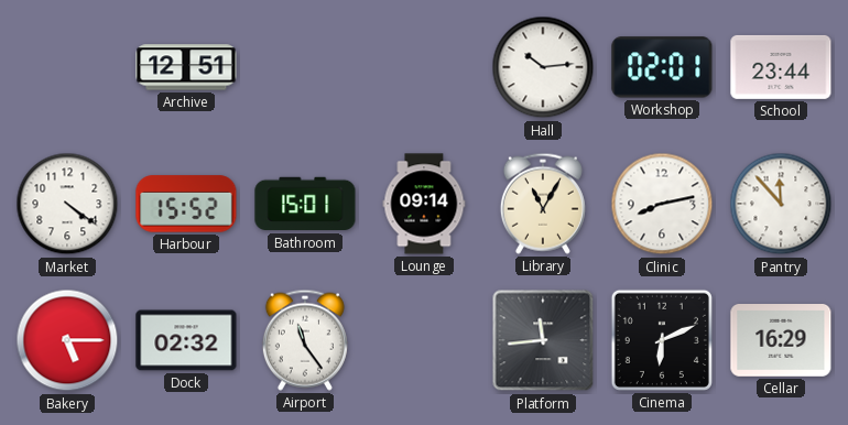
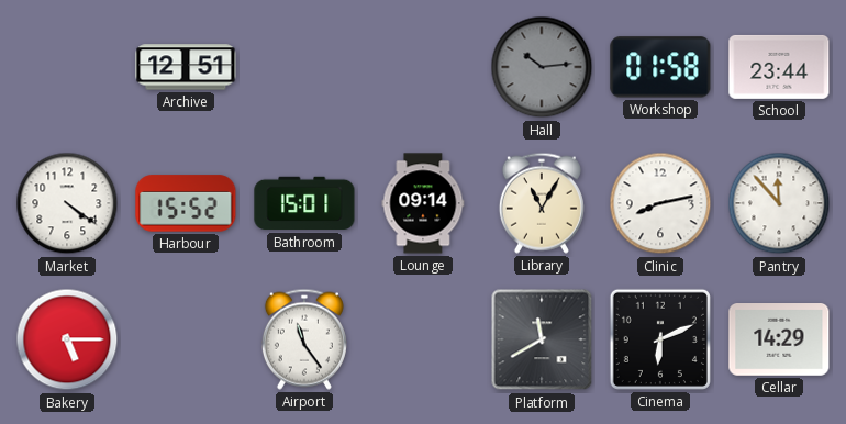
Hall dial: white -> grey
Workshop: 02:01 -> 01:58
Dock: 02:32 -> none
Platform: 11:44 -> 11:40
Cellar: 16:29 -> 14:29
